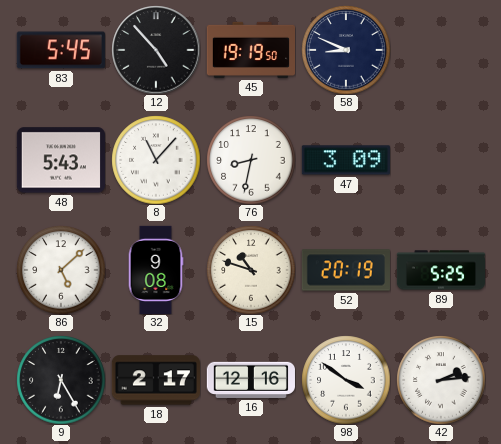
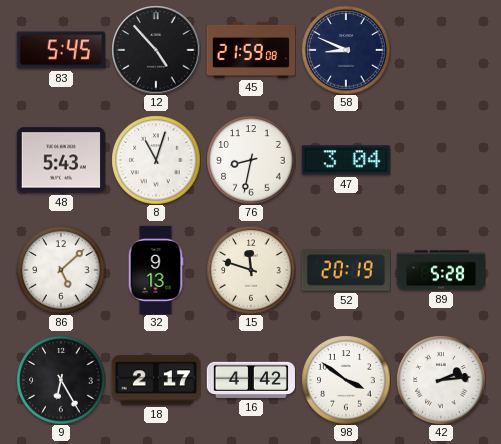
45: 19:19 -> 21:59
8: 11:07 -> 11:03
47: 3:09 -> 3:04
32: 9:08 -> 9:13
15: 10:48 -> 11:48
89: 5:25 -> 5:28
16: 12:16 -> 4:42
